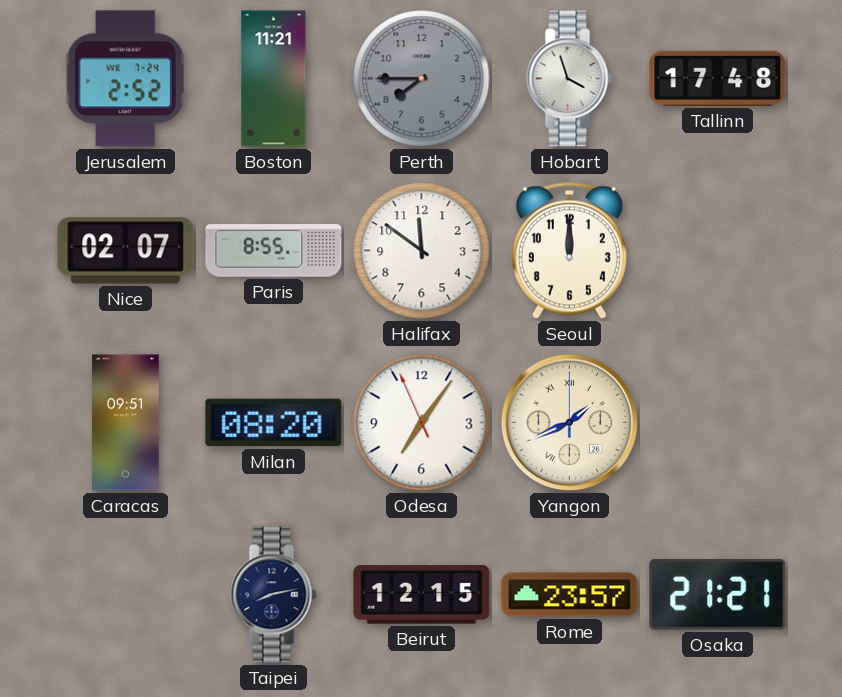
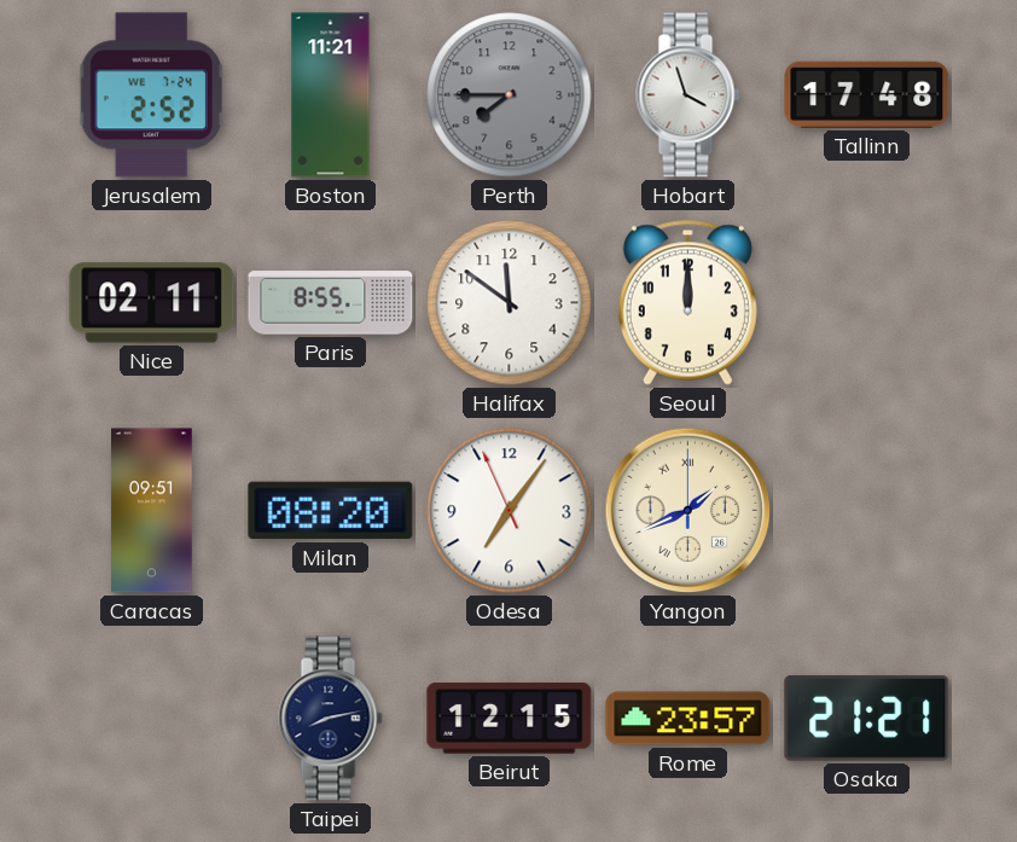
Nice: 02:07 -> 02:11
